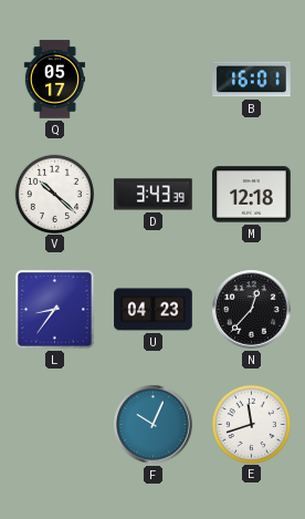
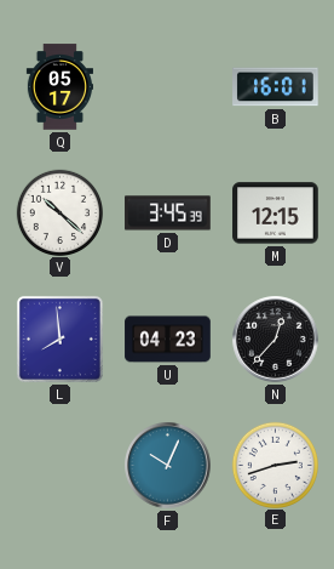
D: 3:43 -> 3:45
M: 12:18 -> 12:15
L: 8:36 -> 7:59
E: 11:42 -> 2:42
